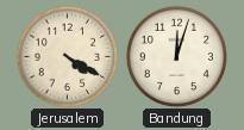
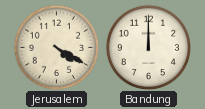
Bandung: 12:03 -> 12:00
